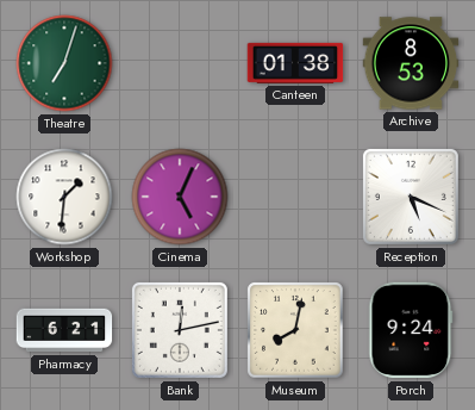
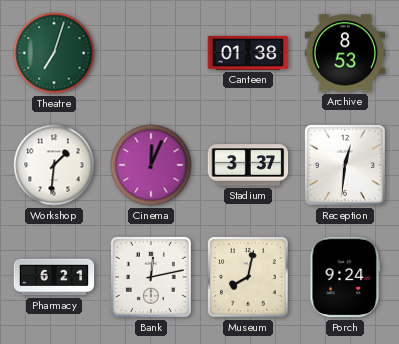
Cinema: 5:04 -> 12:04
Stadium: none -> 3:37
Reception: 5:19 -> 12:31
